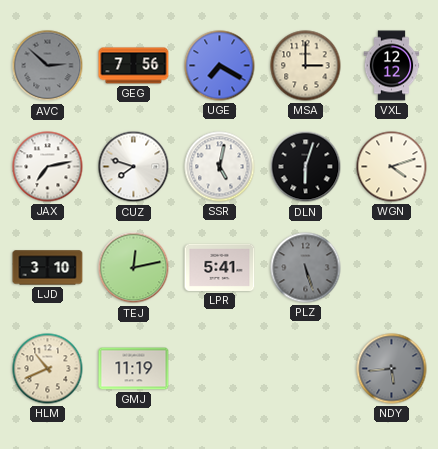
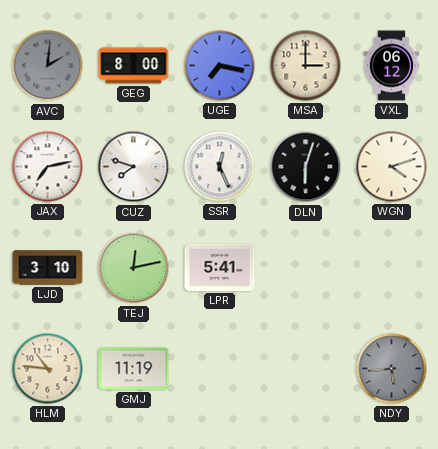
AVC: 2:52 -> 2:01
GEG: 7:56 -> 8:00
UGE: 7:20 -> 7:17
VXL: 12:12 -> 06:12
SSR: 5:02 -> 12:26
PLZ: 5:27 -> none
HLM: 10:41 -> 10:46
